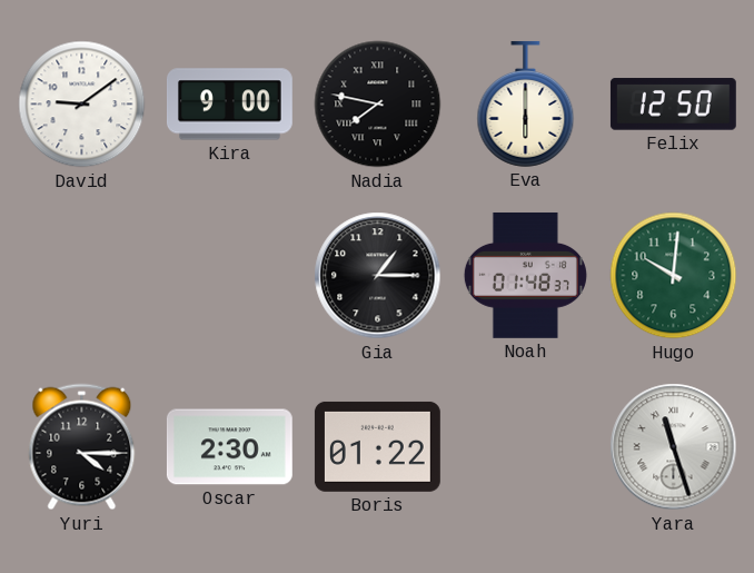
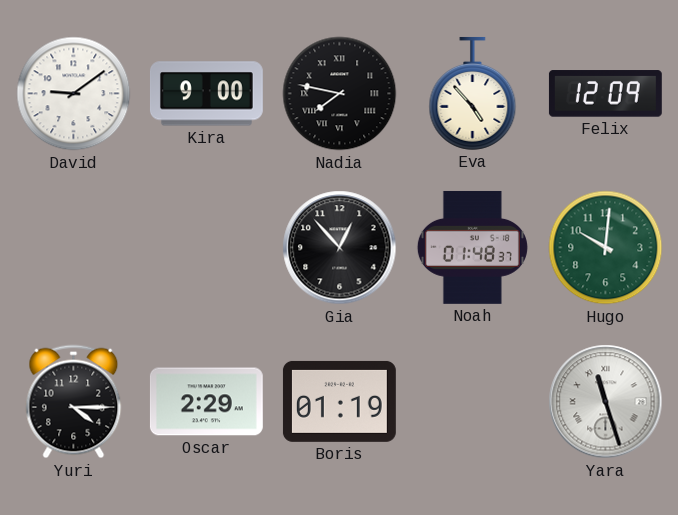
Eva: 6:00 -> 4:53
Felix: 12:50 -> 12:09
Gia: 1:15 -> 12:53
Oscar: 2:30 -> 2:29
Boris: 01:22 -> 01:19
